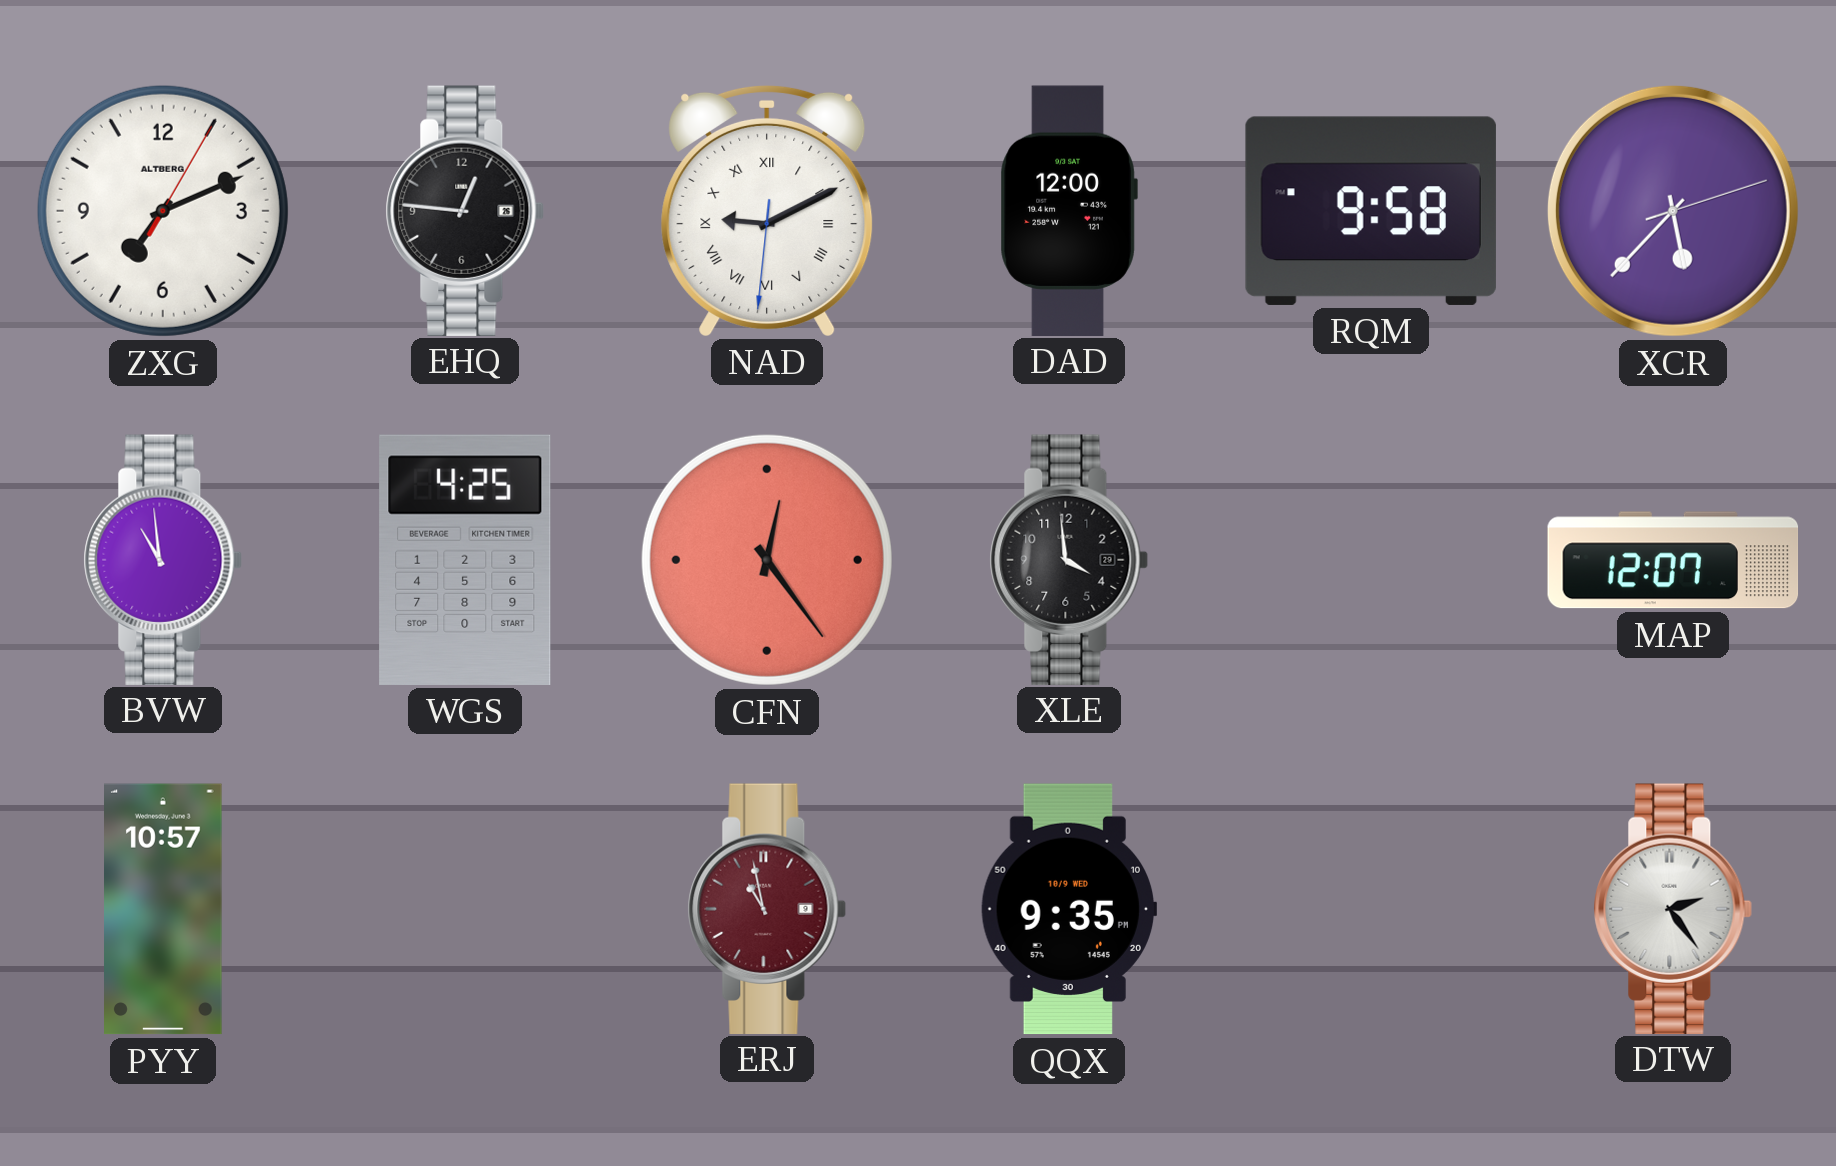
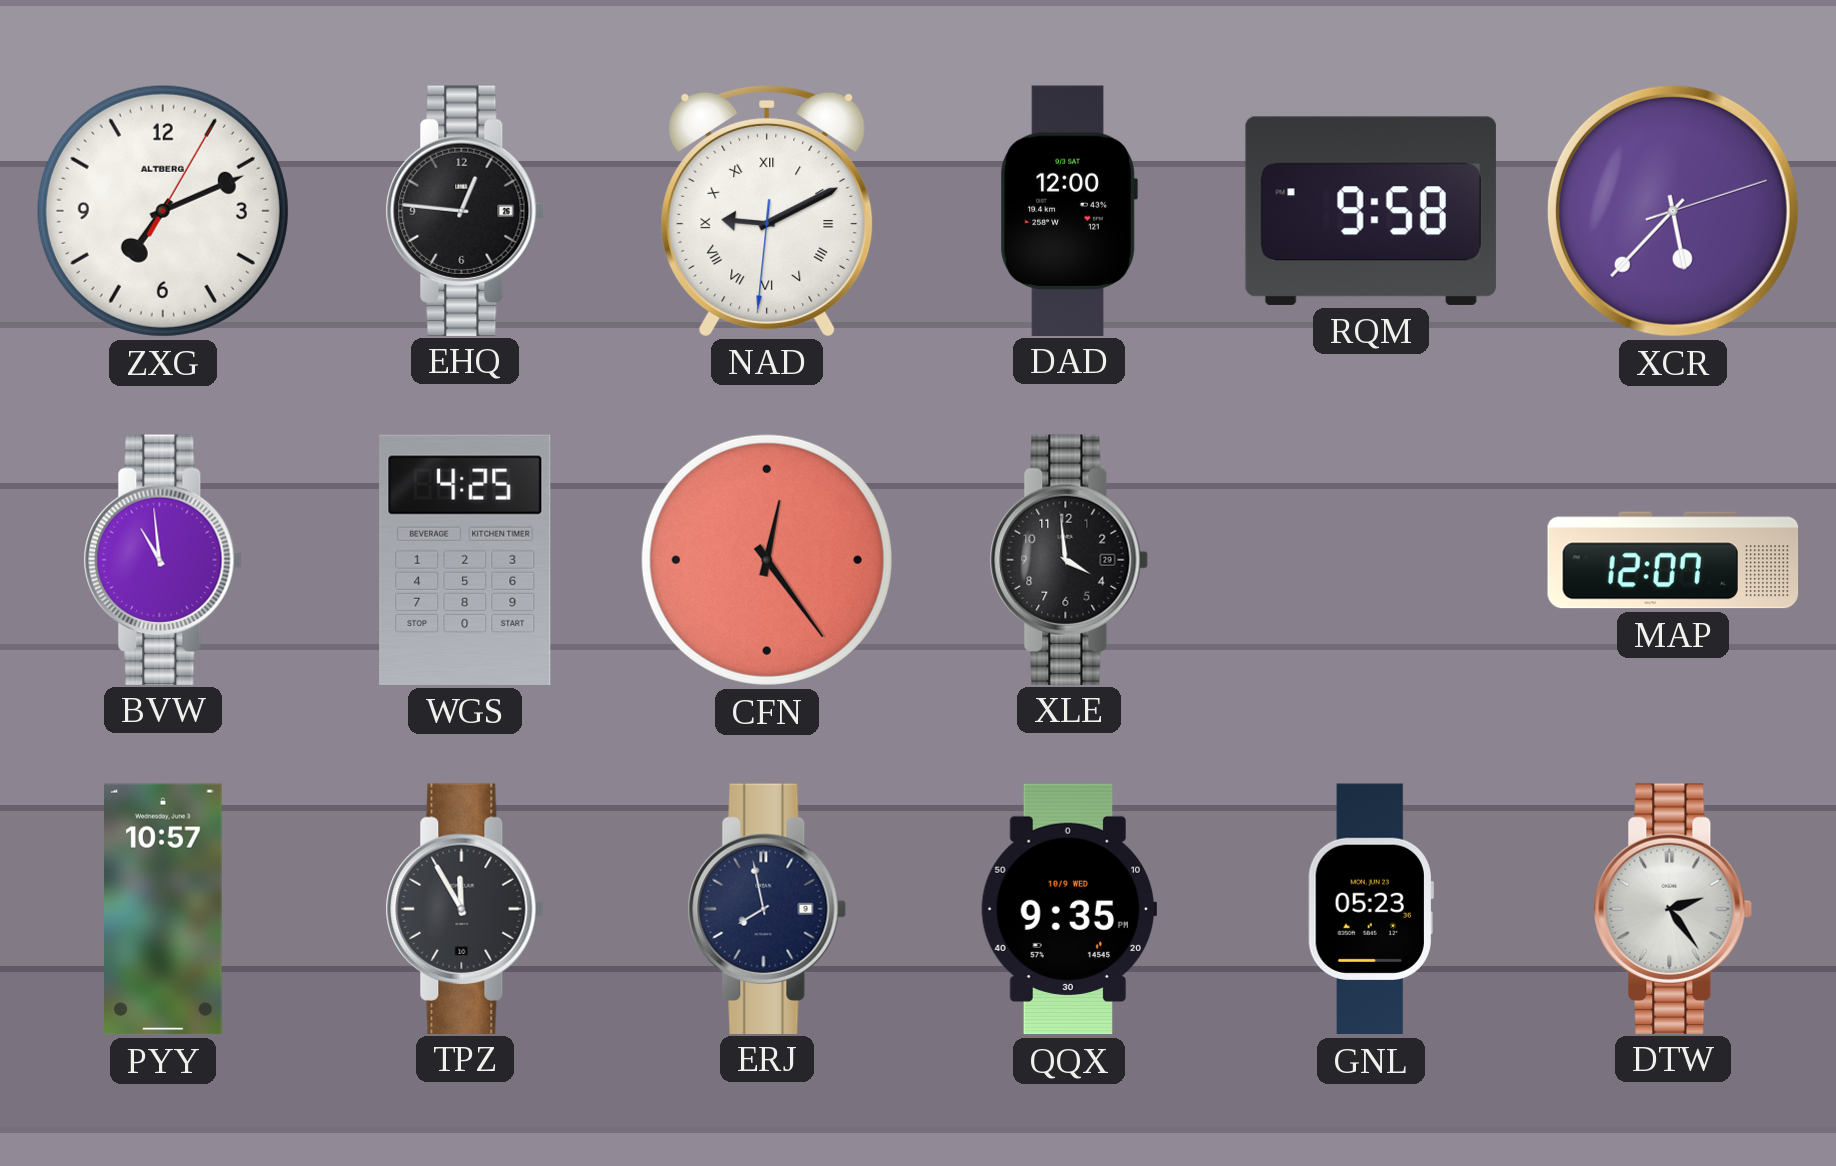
TPZ: none -> 11:55
ERJ: 10:58 -> 7:58
ERJ dial: burgundy -> navy
GNL: none -> 05:23
